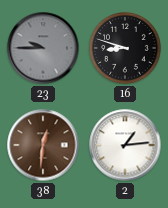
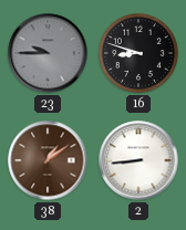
38: 12:31 -> 1:09
2: 1:14 -> 8:44
